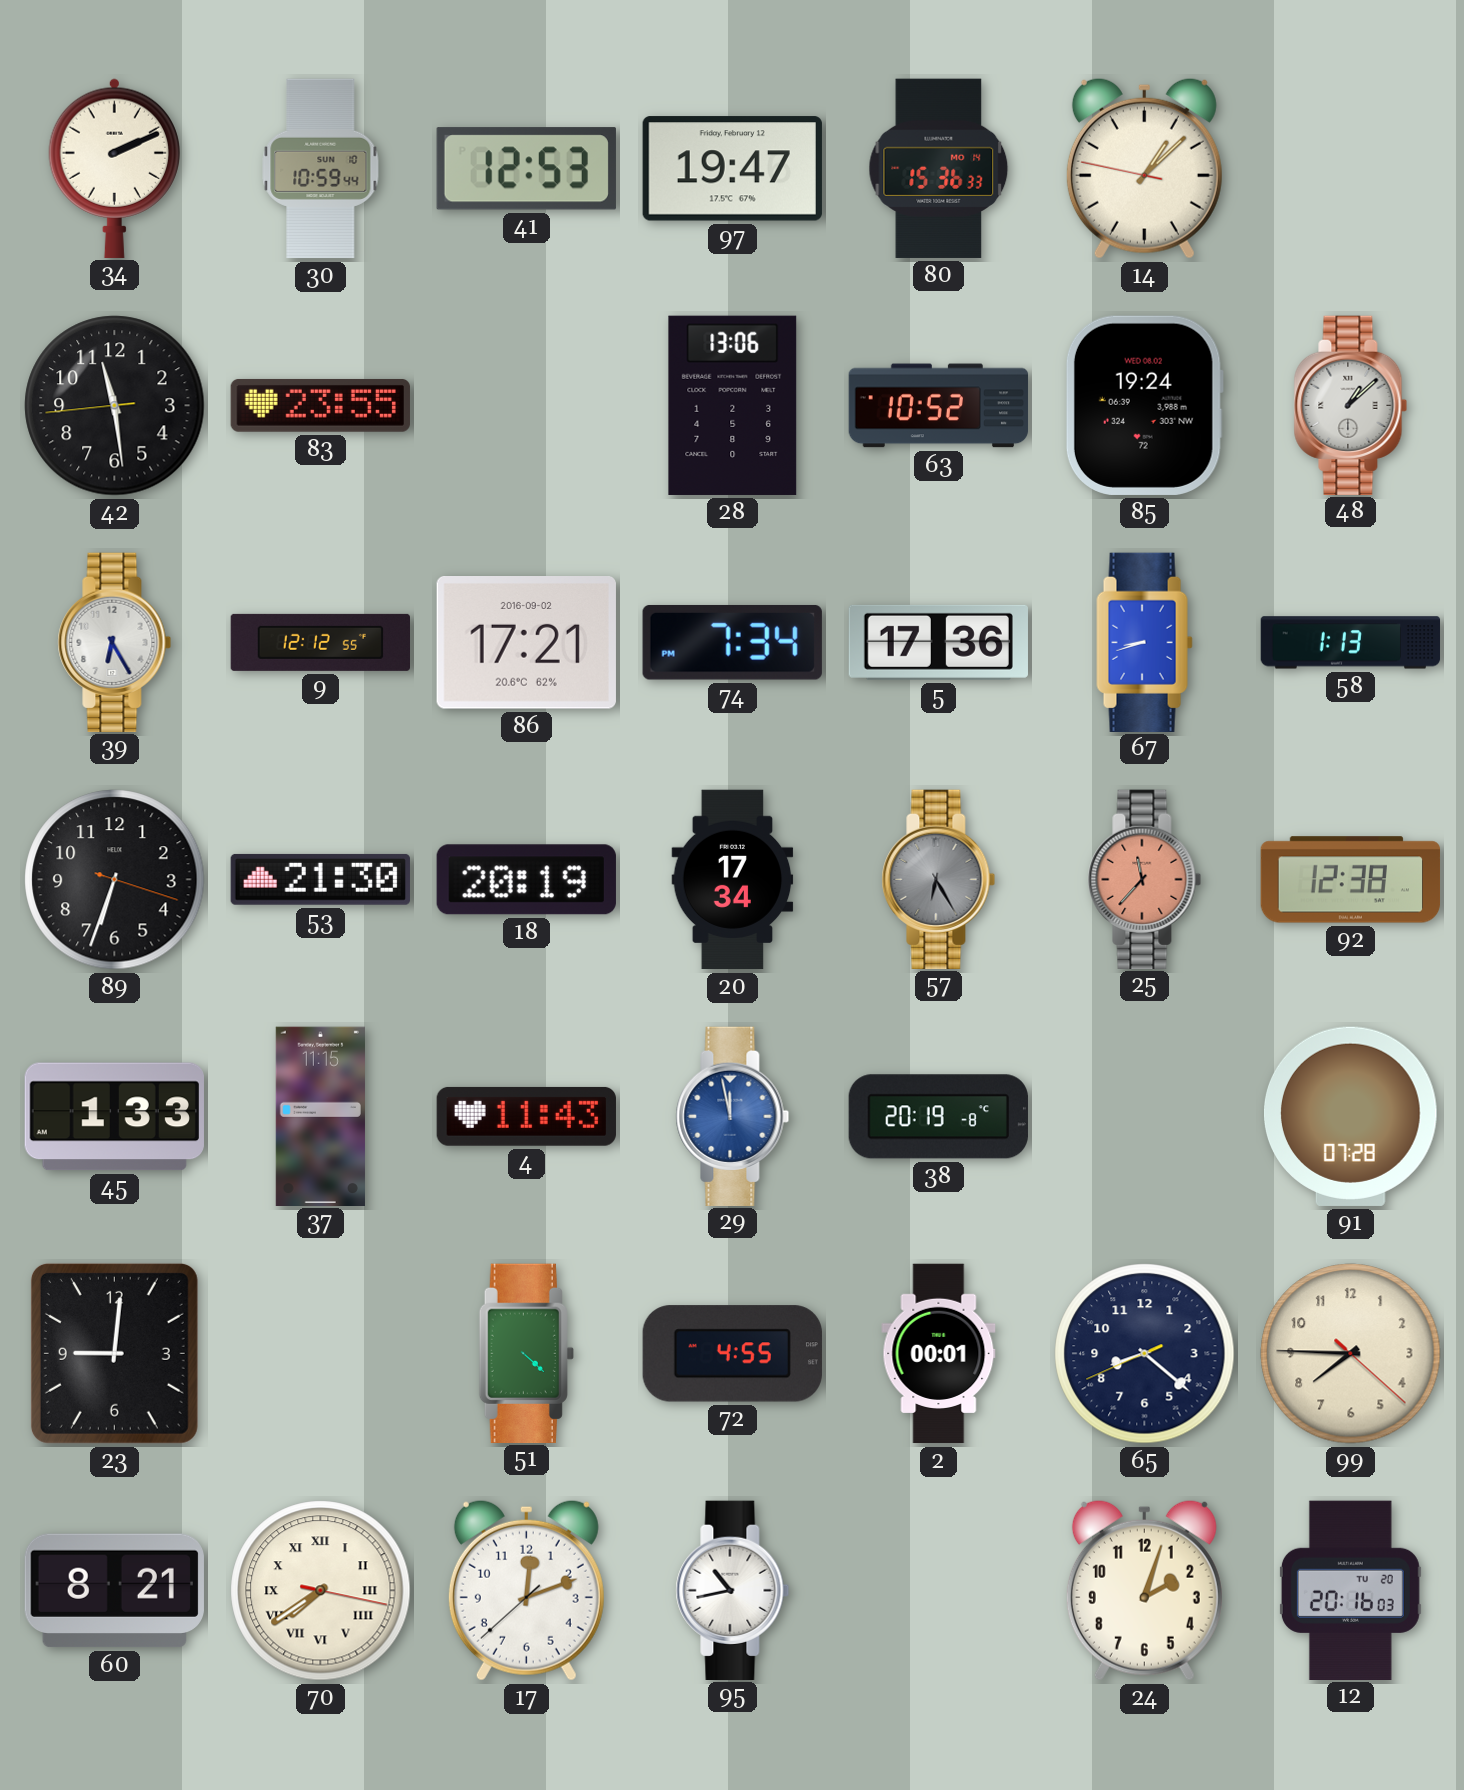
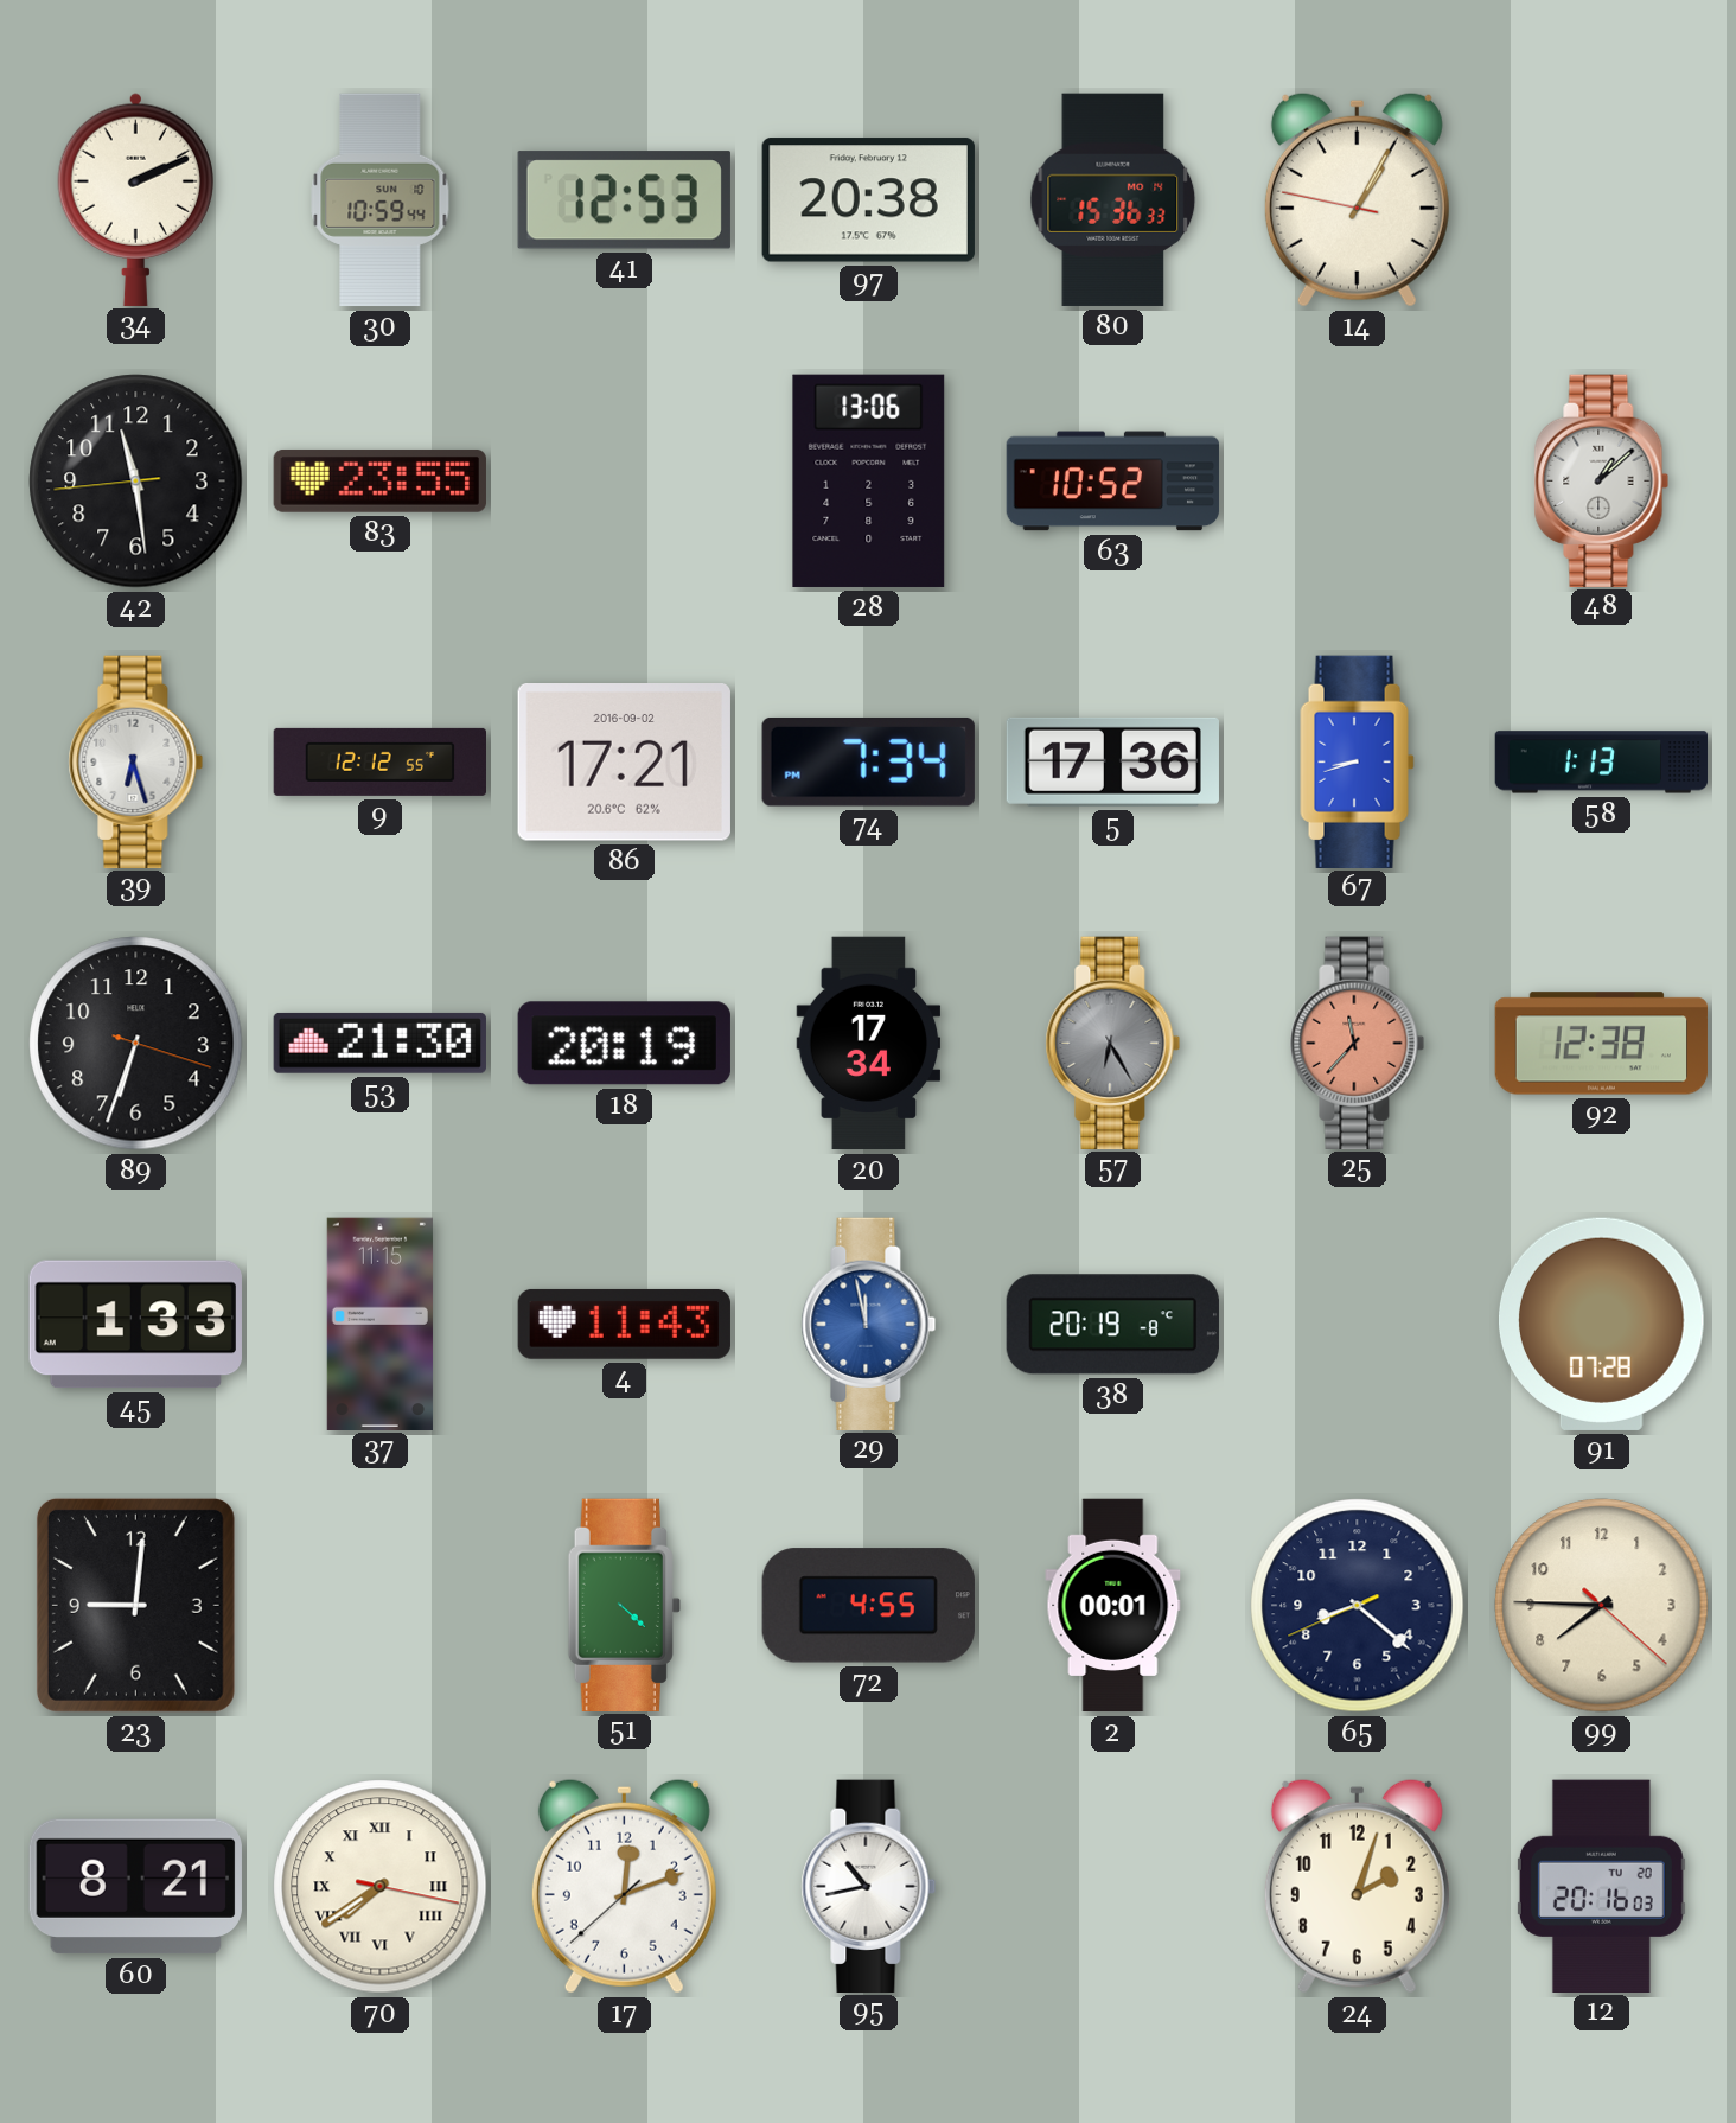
97: 19:47 -> 20:38
14: 1:07 -> 1:04
85: 19:24 -> none
39: 6:25 -> 6:27
